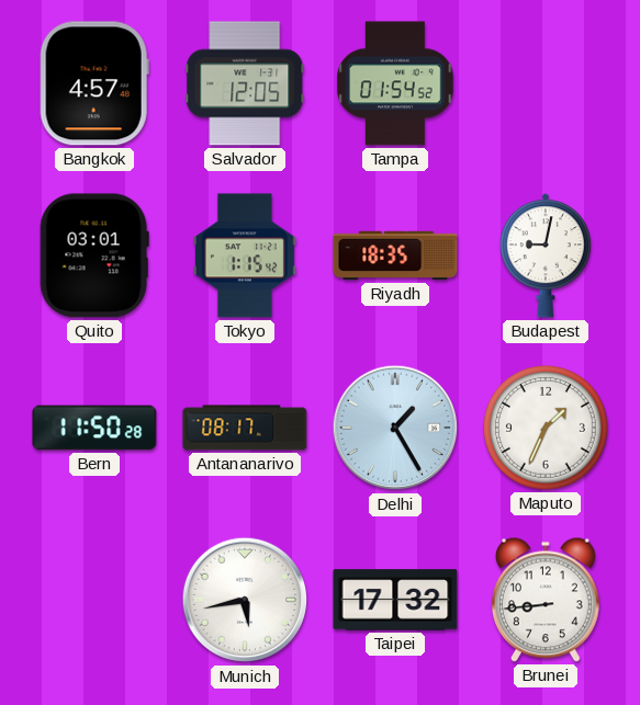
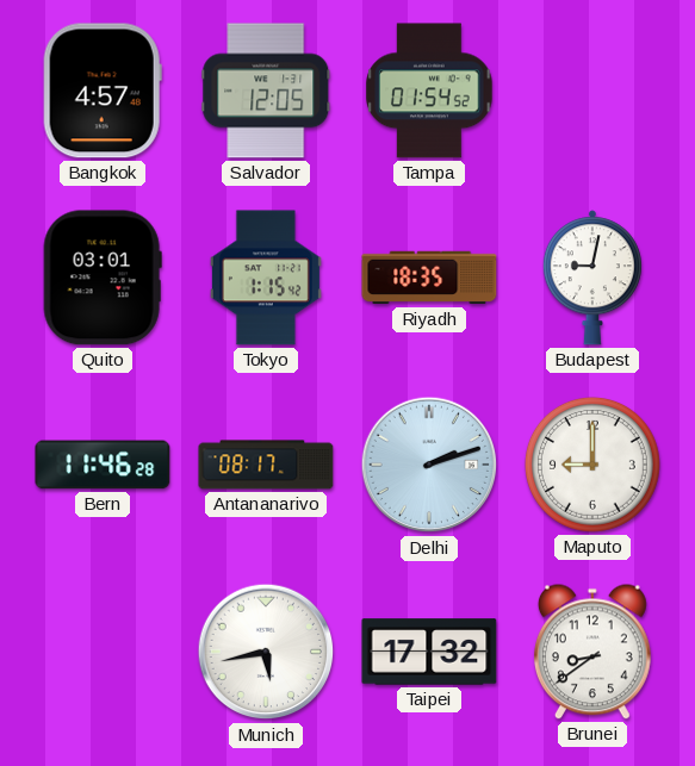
Bern: 11:50 -> 11:46
Delhi: 1:25 -> 2:12
Maputo: 1:34 -> 9:00
Brunei: 8:44 -> 8:39
